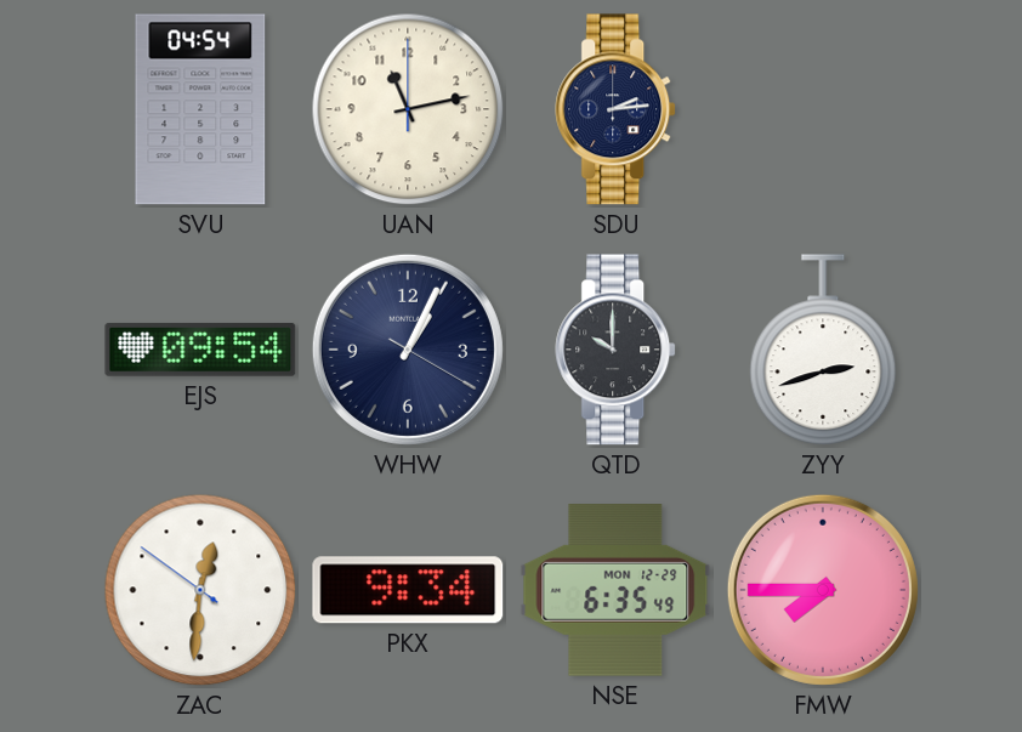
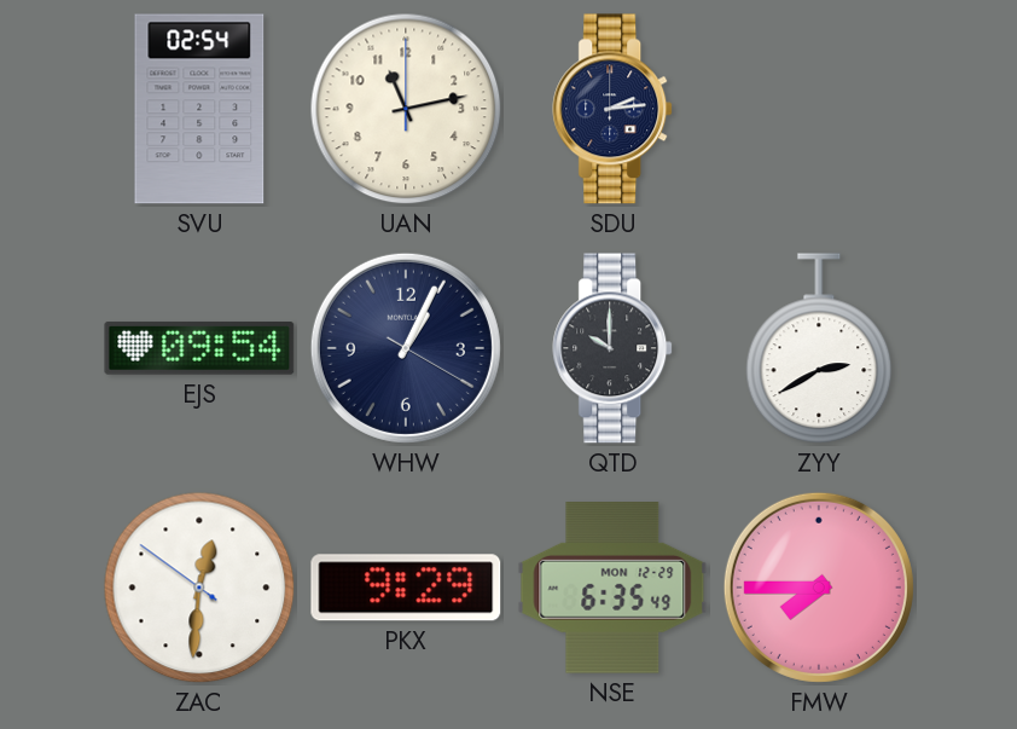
SVU: 04:54 -> 02:54
ZYY: 2:42 -> 2:40
PKX: 9:34 -> 9:29
